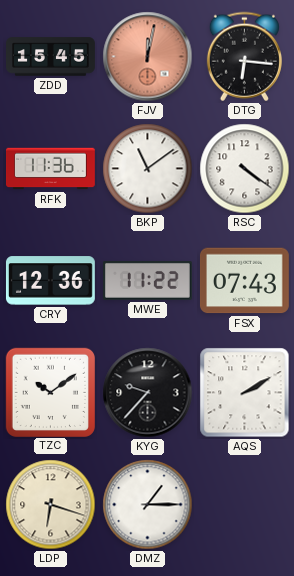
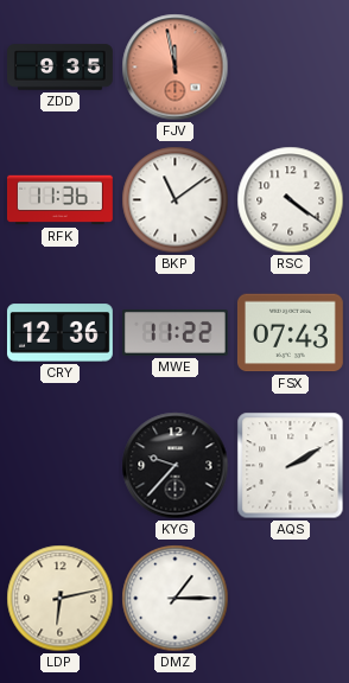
ZDD: 15:45 -> 9:35
FJV: 12:02 -> 11:58
DTG: 6:16 -> none
TZC: 10:09 -> none
LDP: 6:18 -> 6:13
